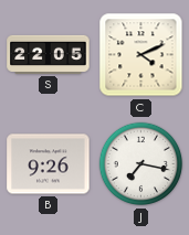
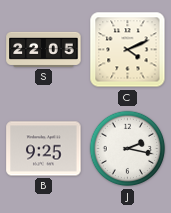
B: 9:26 -> 9:25
J: 7:17 -> 2:17
